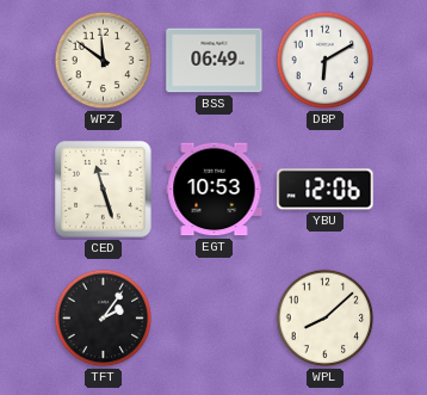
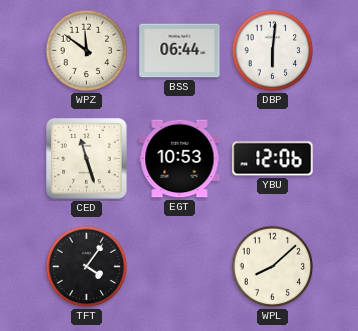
BSS: 06:49 -> 06:44
DBP: 6:10 -> 6:01
TFT: 2:06 -> 4:06
